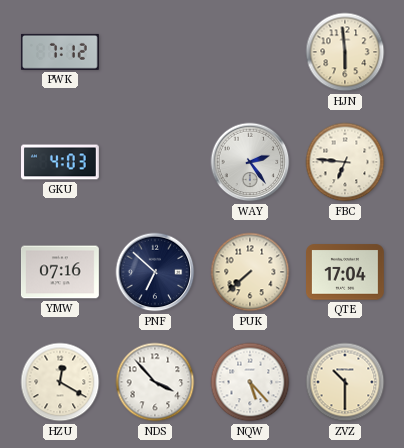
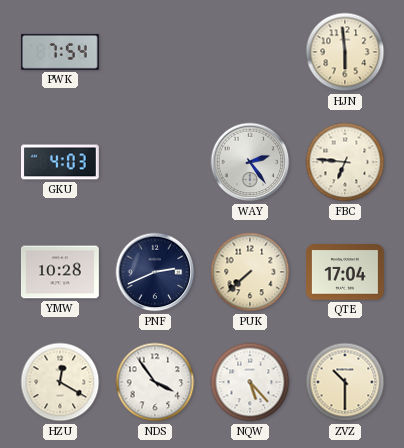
PWK: 7:12 -> 7:54
YMW: 07:16 -> 10:28
PNF: 6:52 -> 2:41
NDS: 3:53 -> 3:54
